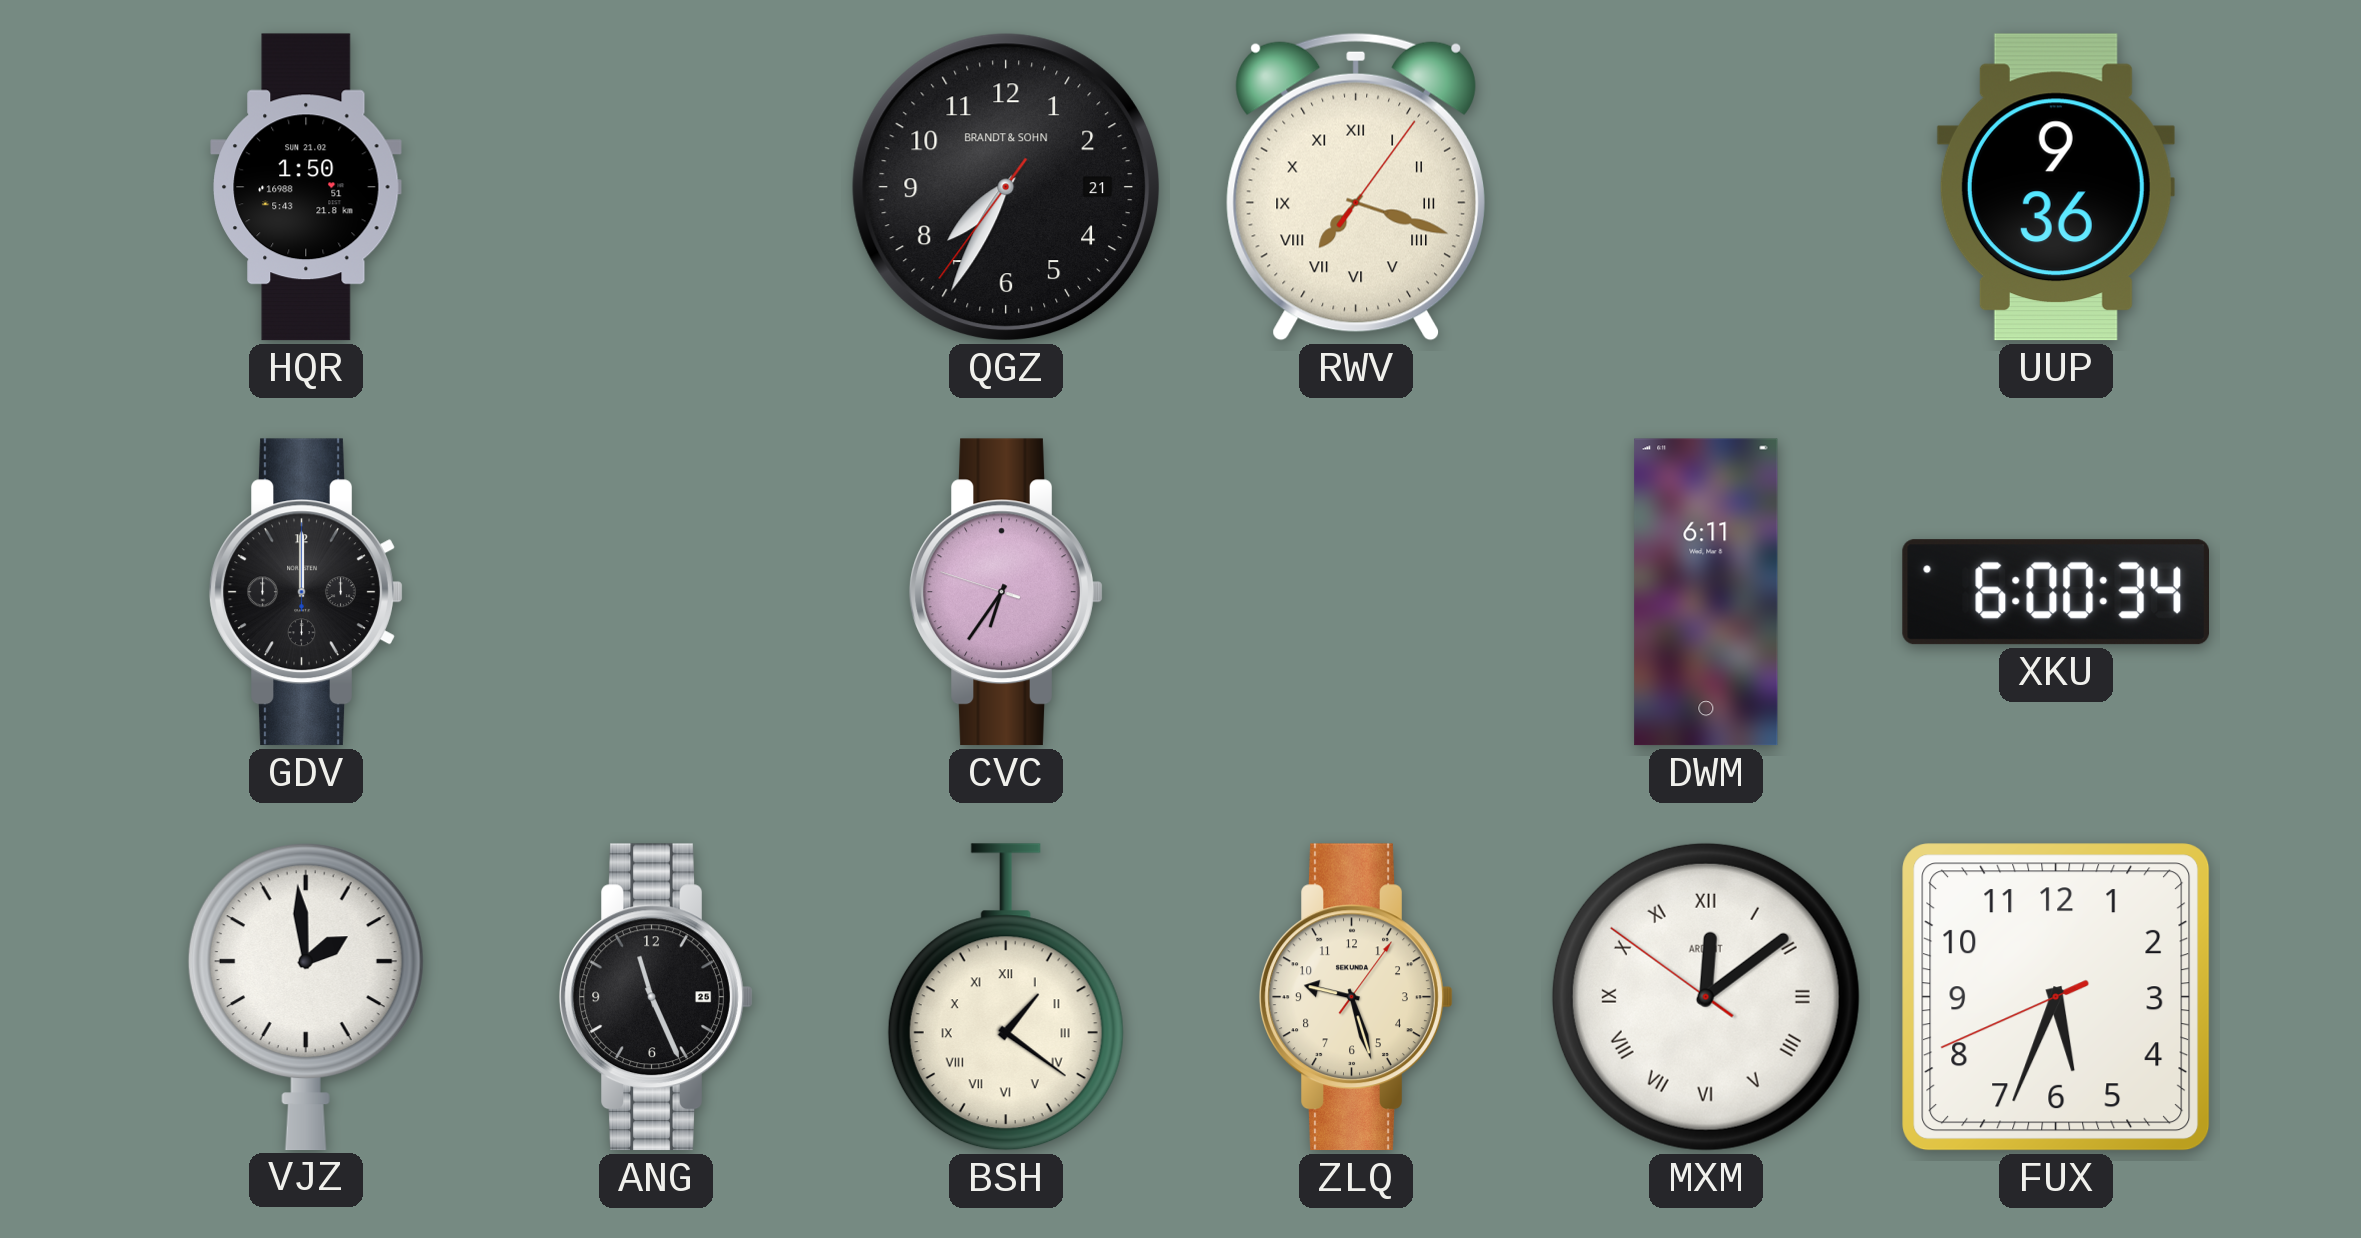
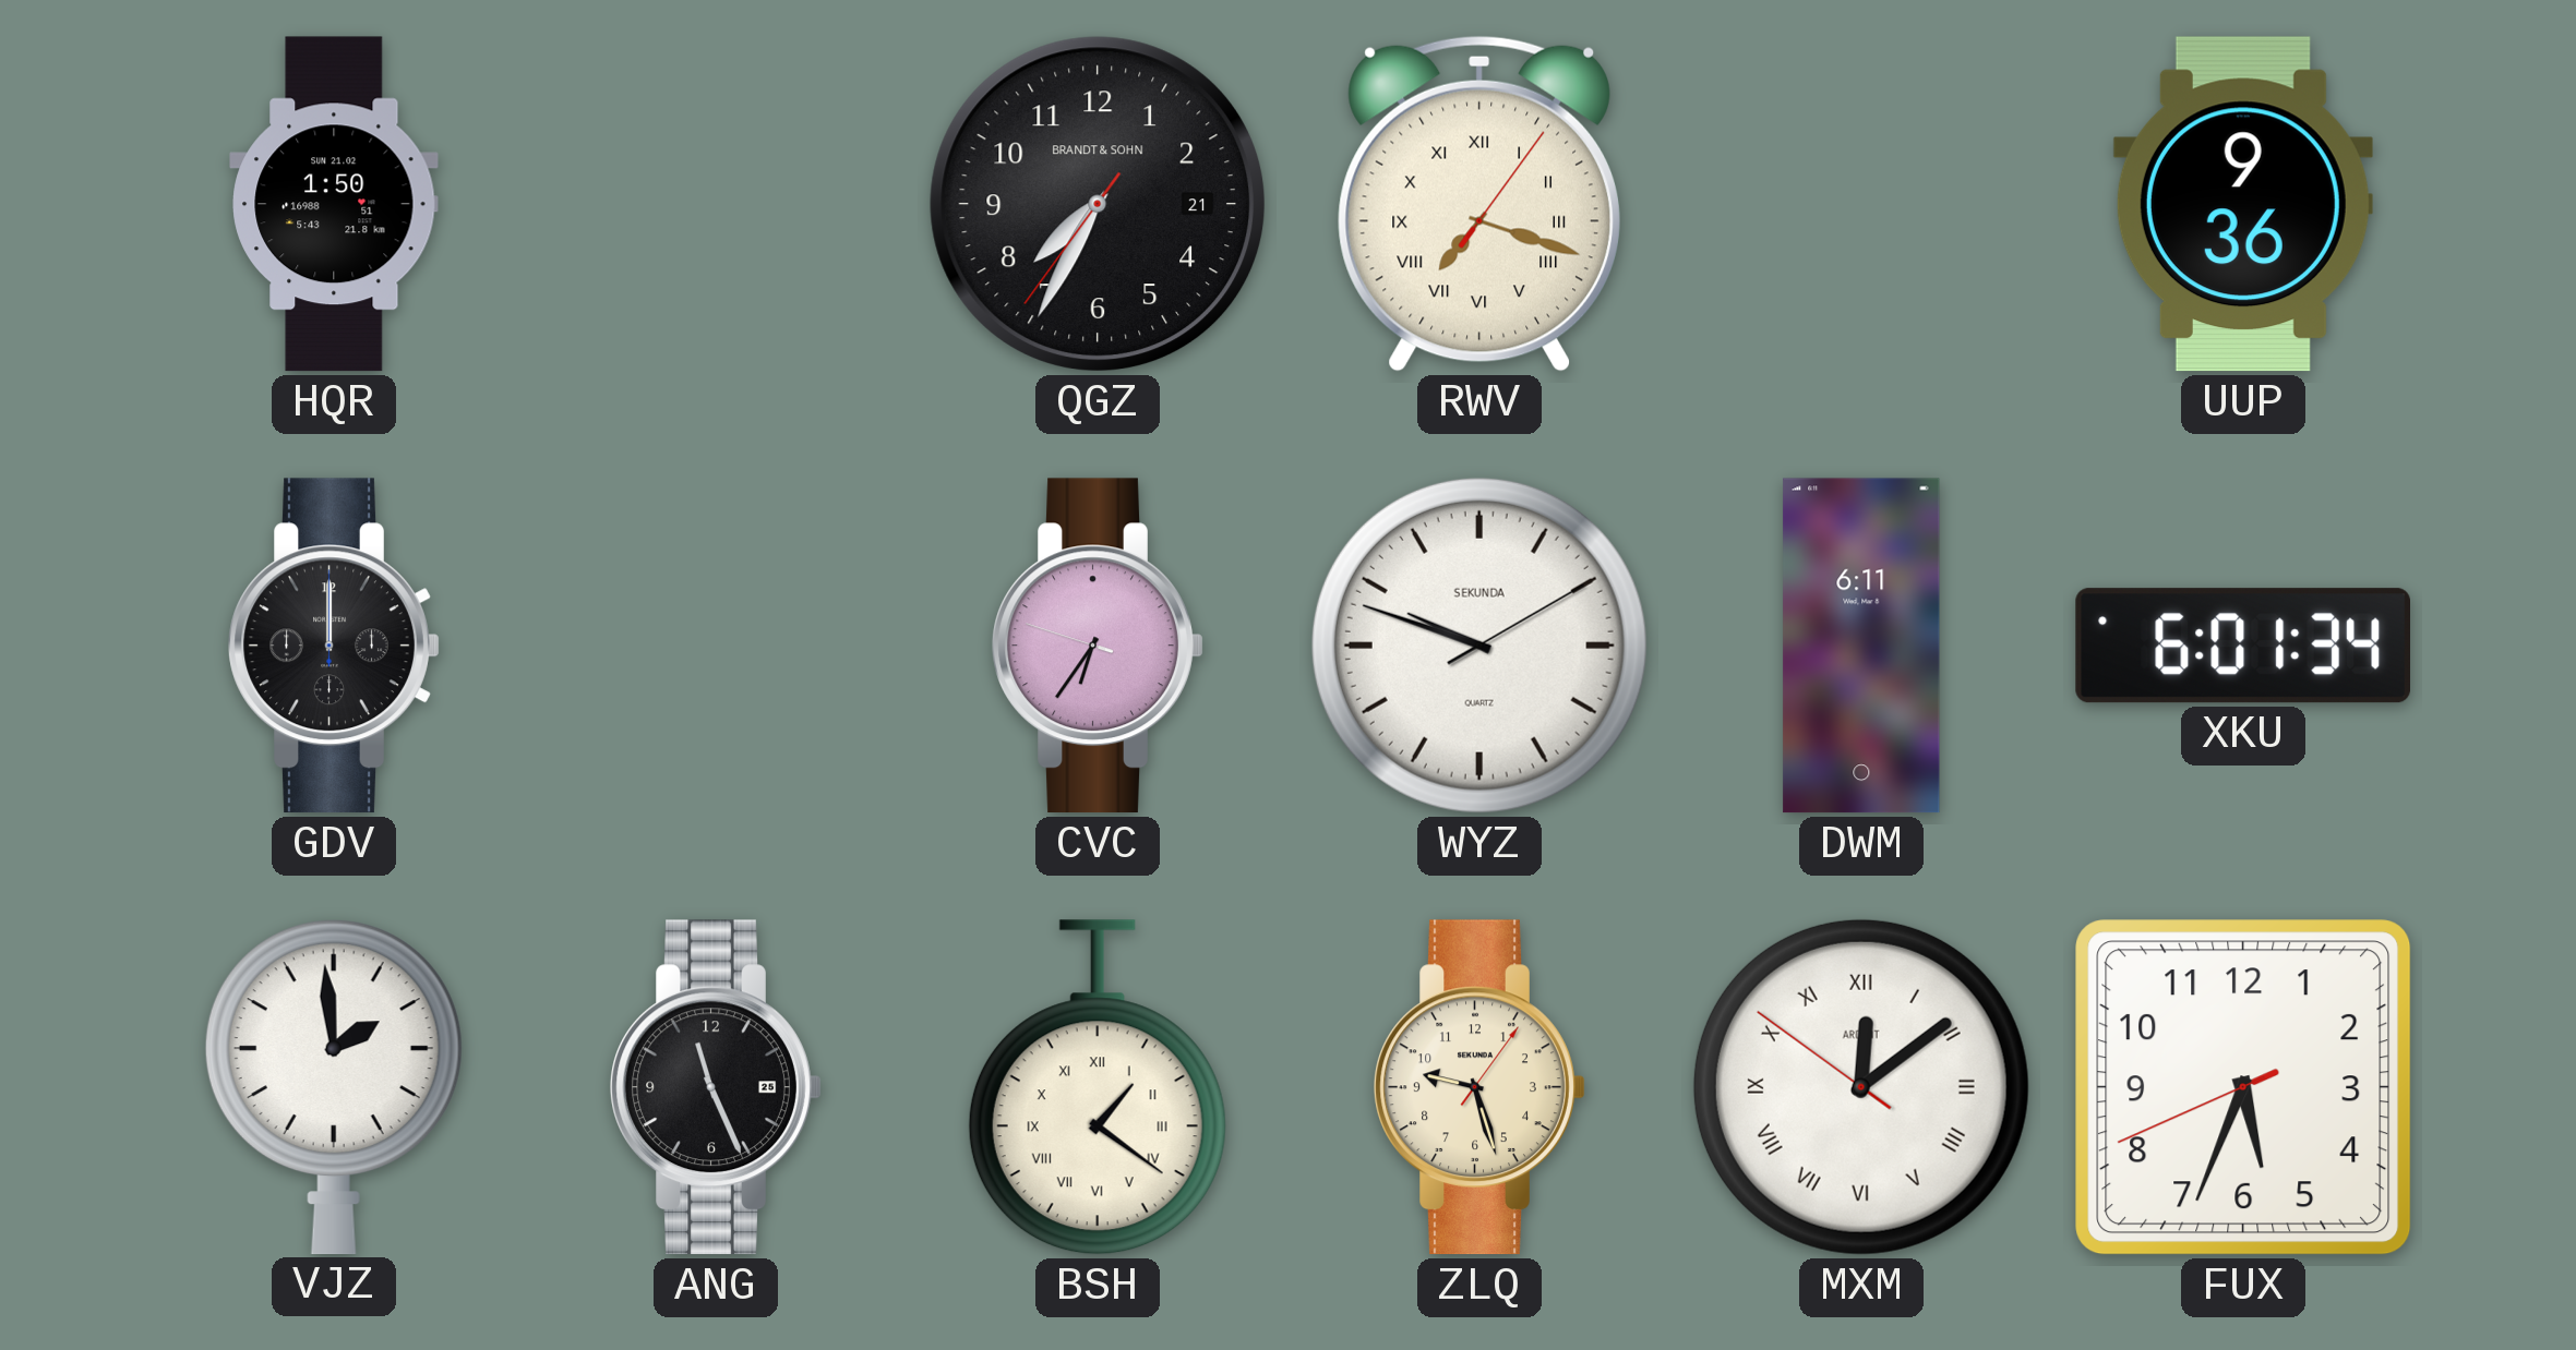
WYZ: none -> 9:48
XKU: 6:00 -> 6:01
